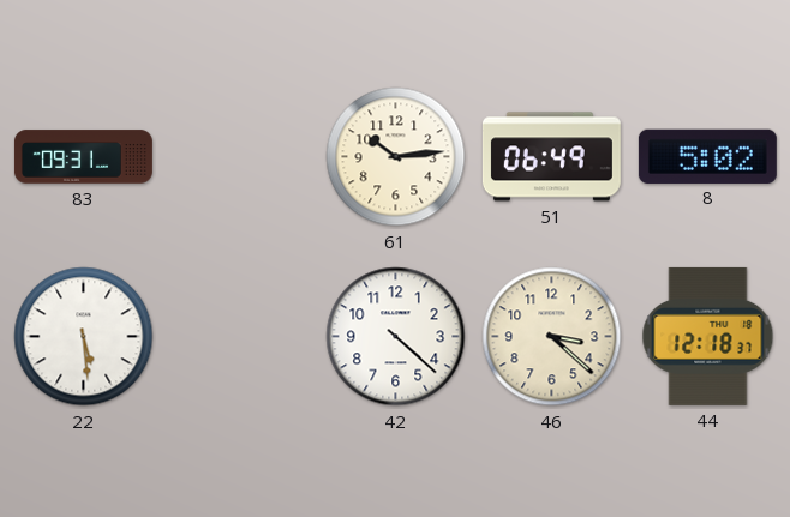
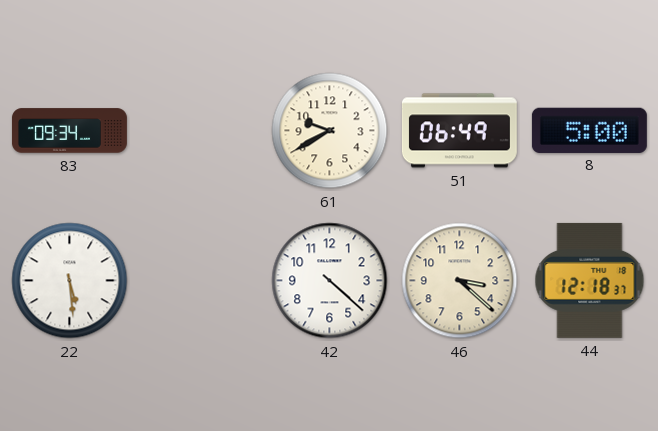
83: 09:31 -> 09:34
61: 10:14 -> 9:40
8: 5:02 -> 5:00
